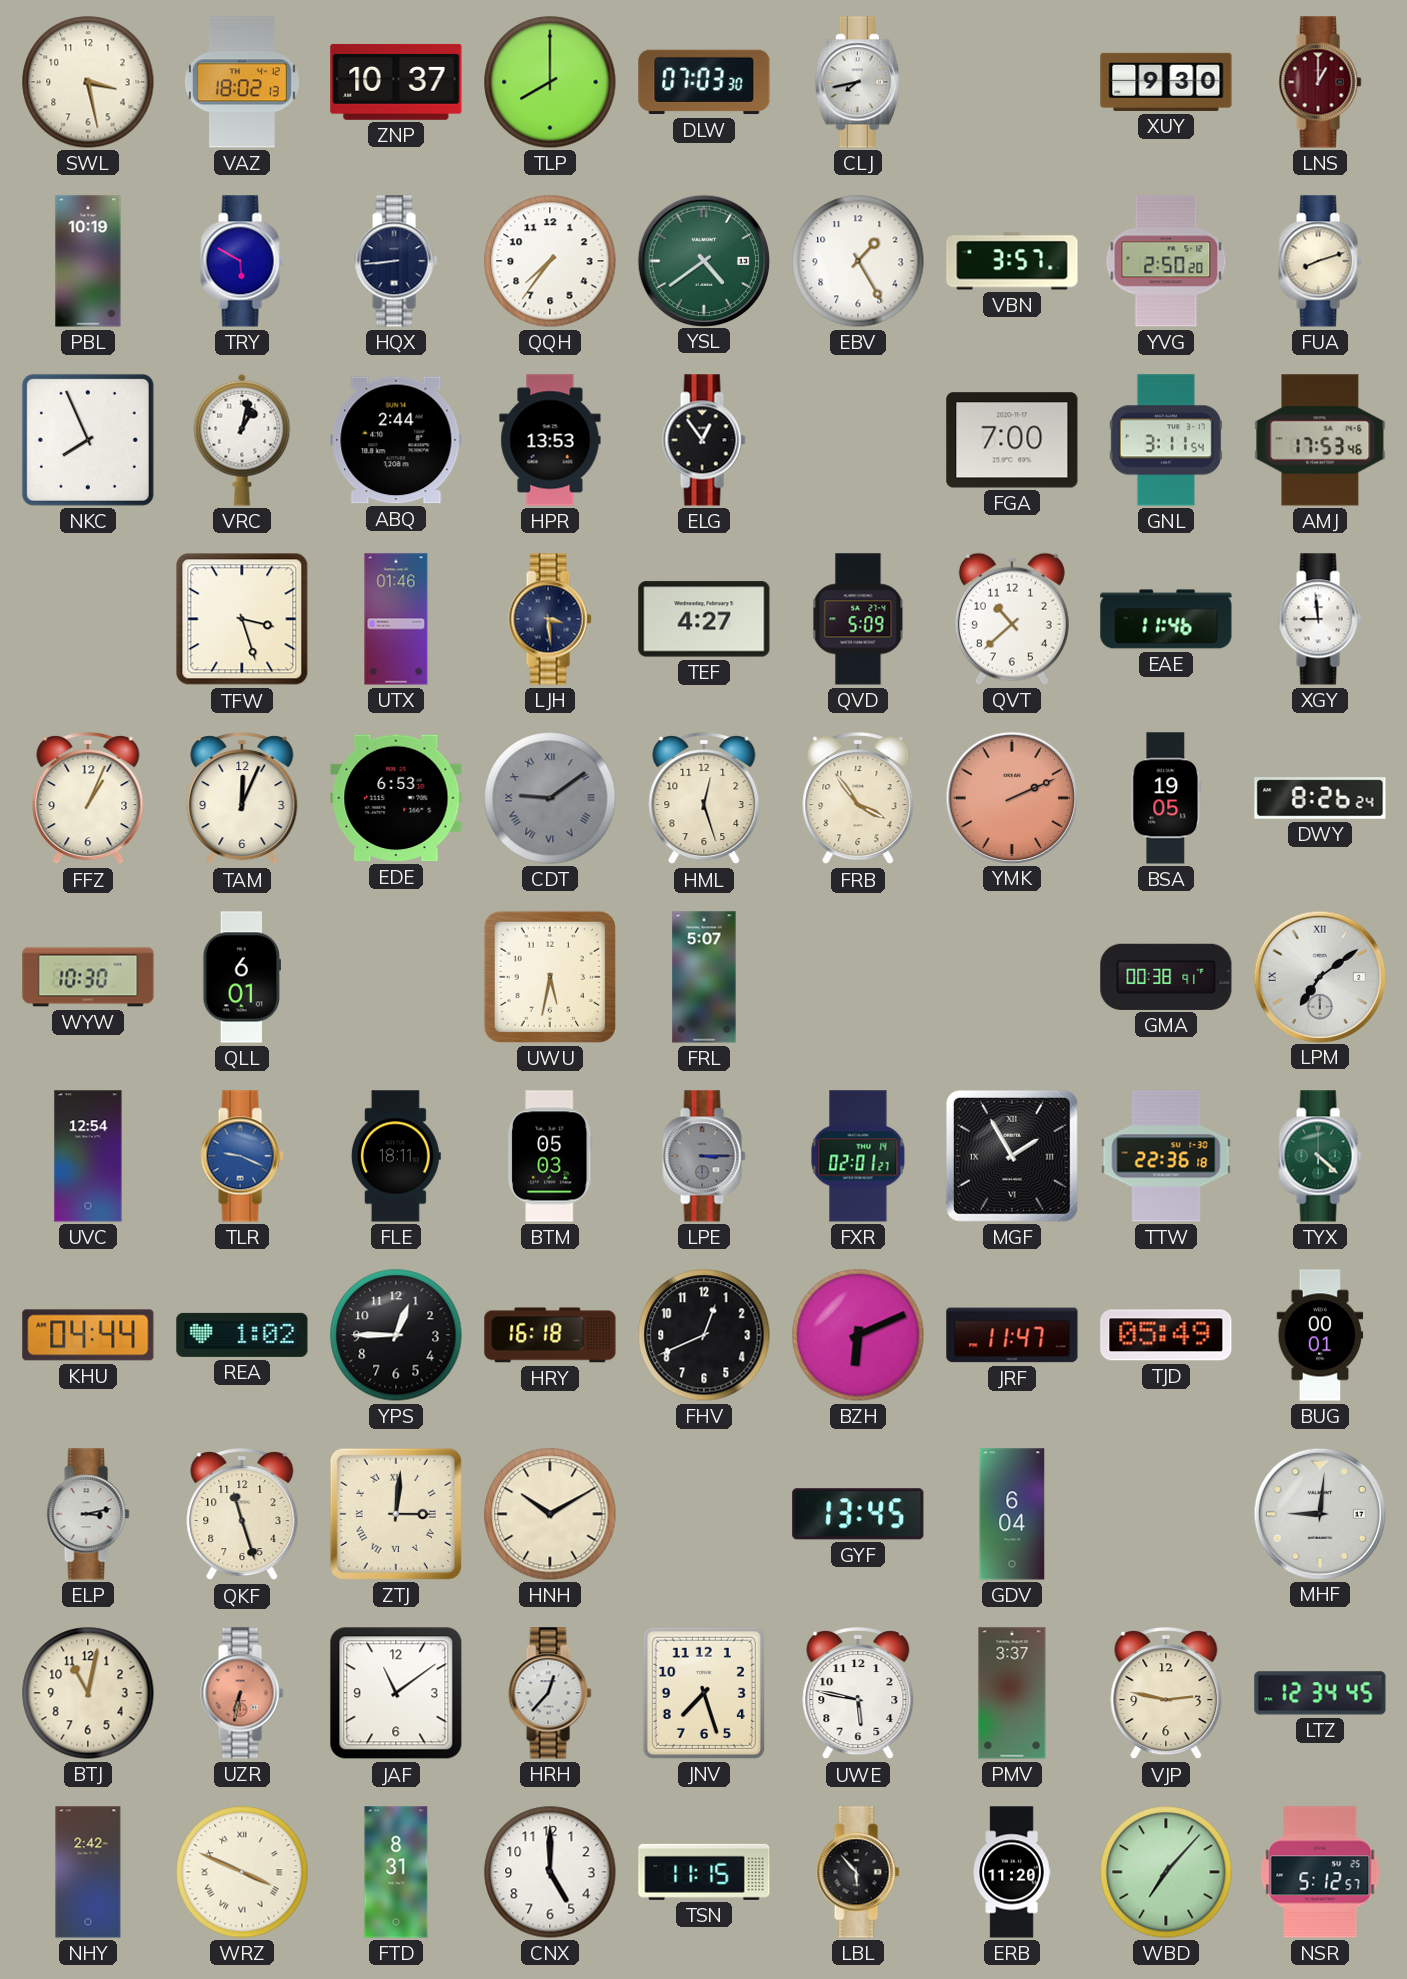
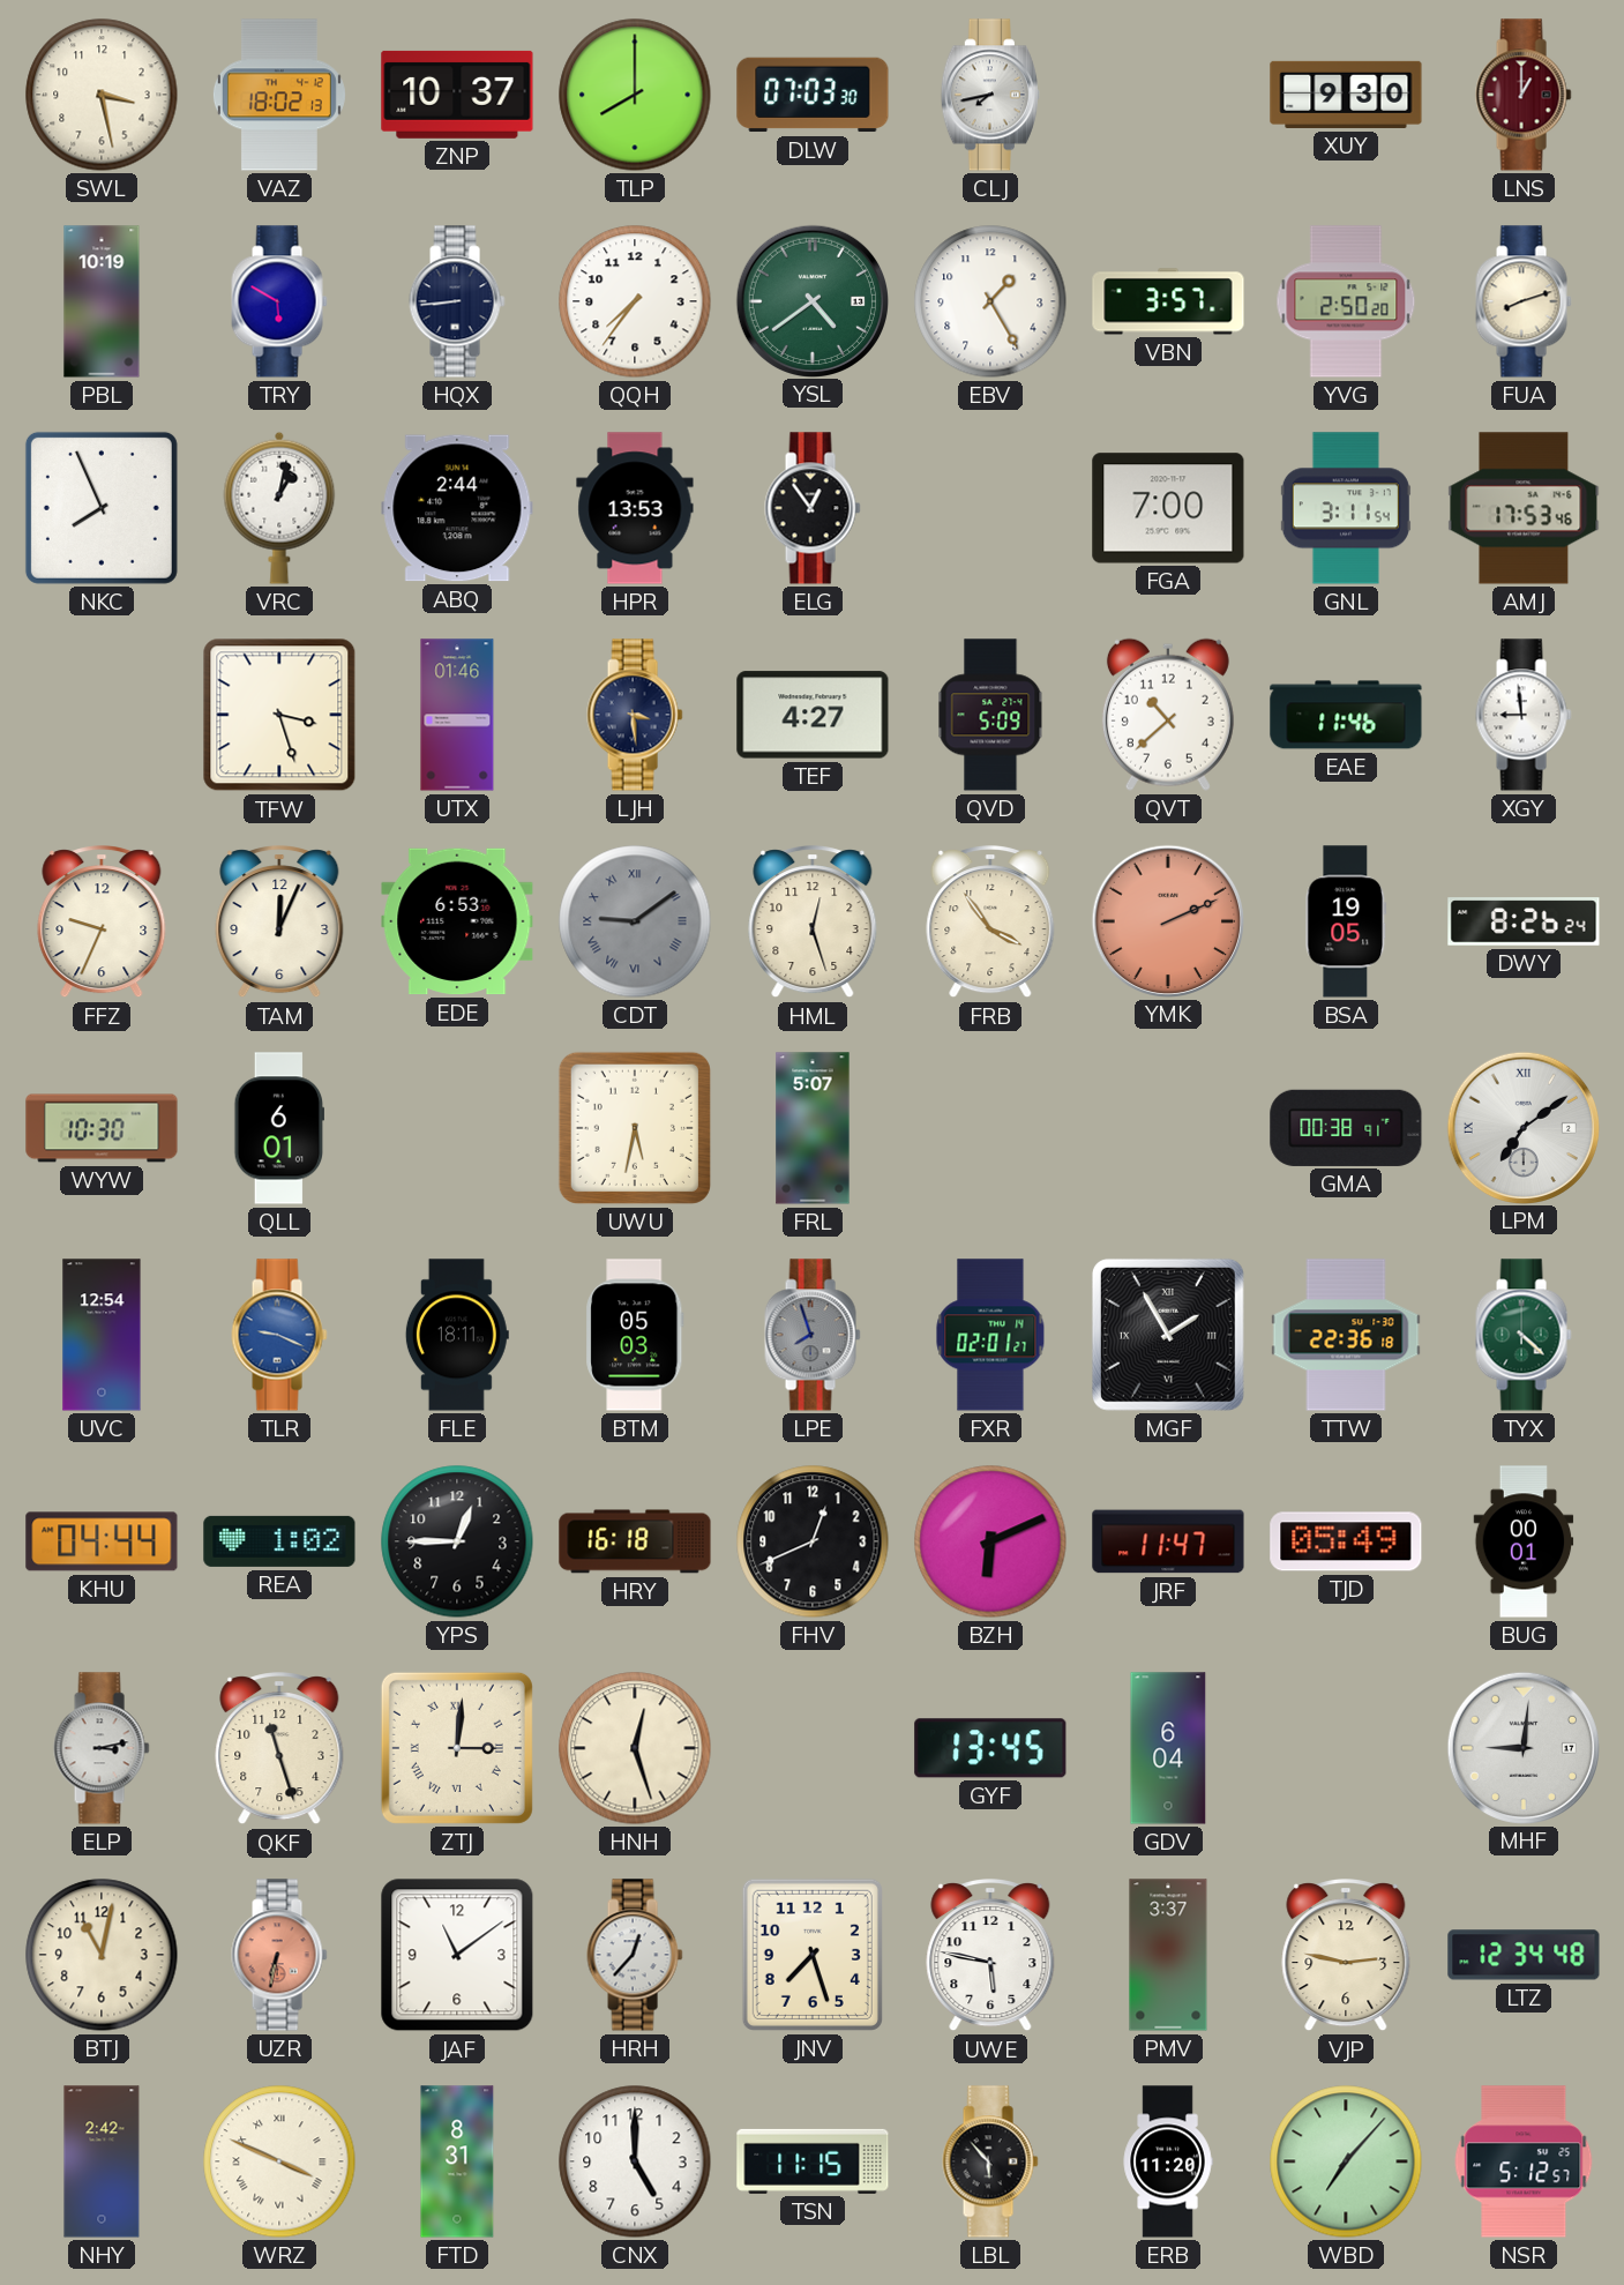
FFZ: 1:04 -> 9:34
LPE: 3:15 -> 7:57
HNH: 10:10 -> 12:27
LTZ: 12:34:45 -> 12:34:48
